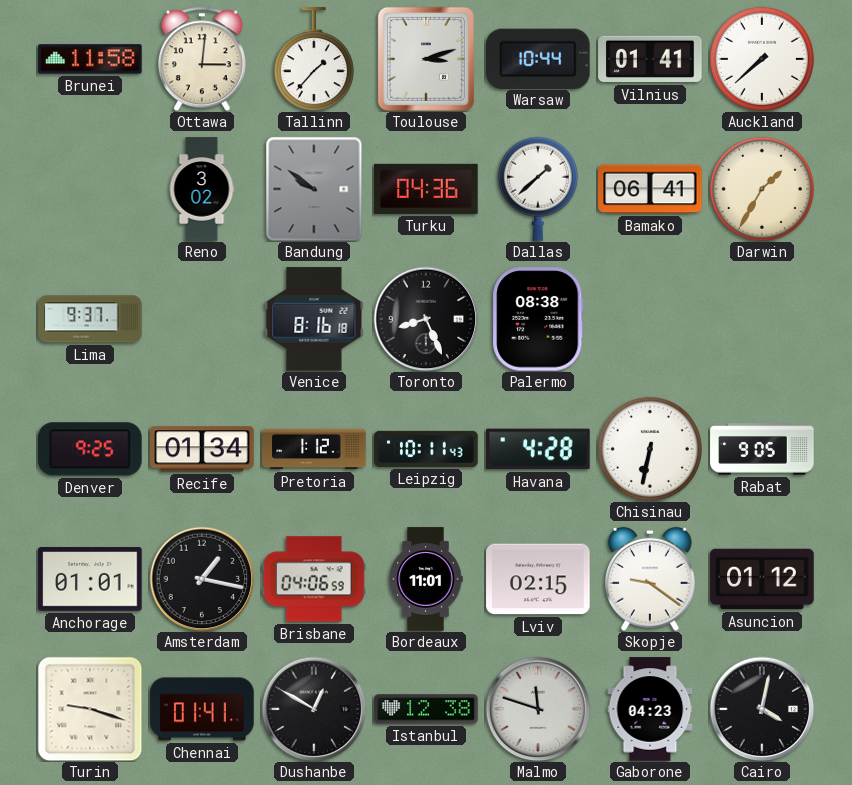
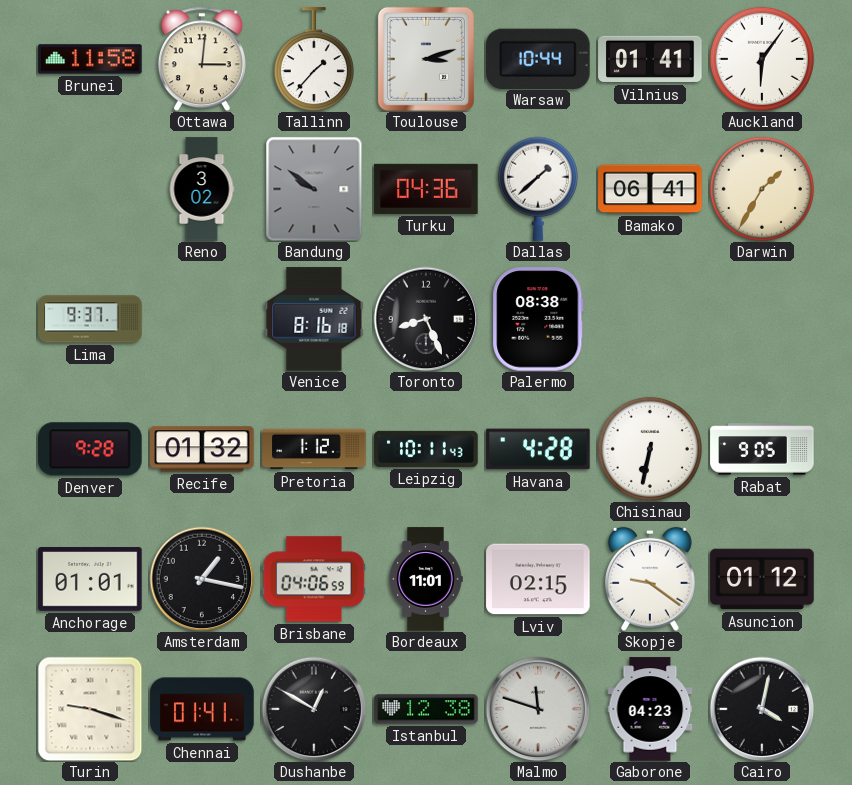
Auckland: 7:38 -> 6:06
Denver: 9:25 -> 9:28
Recife: 01:34 -> 01:32
